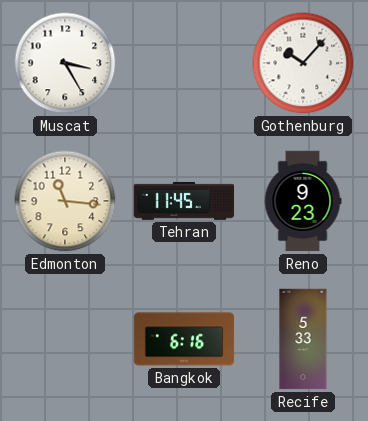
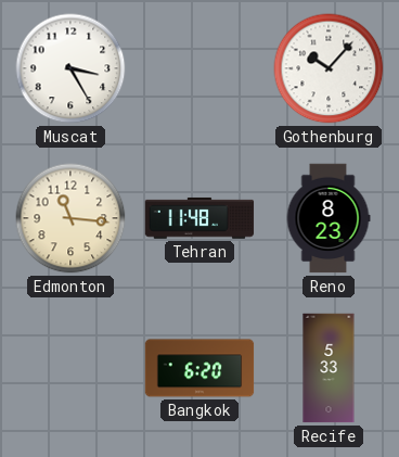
Tehran: 11:45 -> 11:48
Reno: 9:23 -> 8:23
Bangkok: 6:16 -> 6:20
